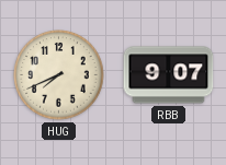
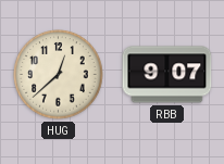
HUG: 7:41 -> 12:38
